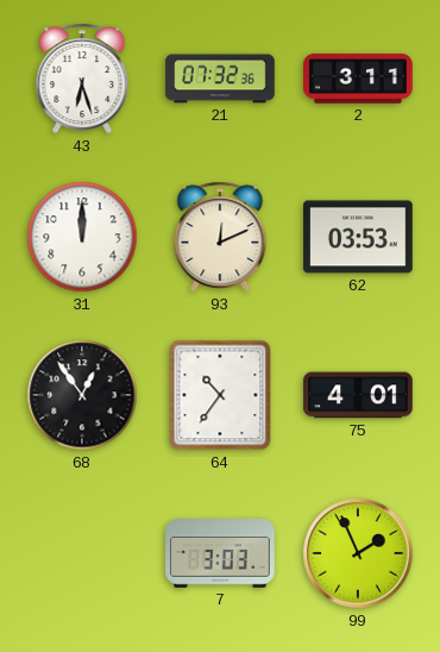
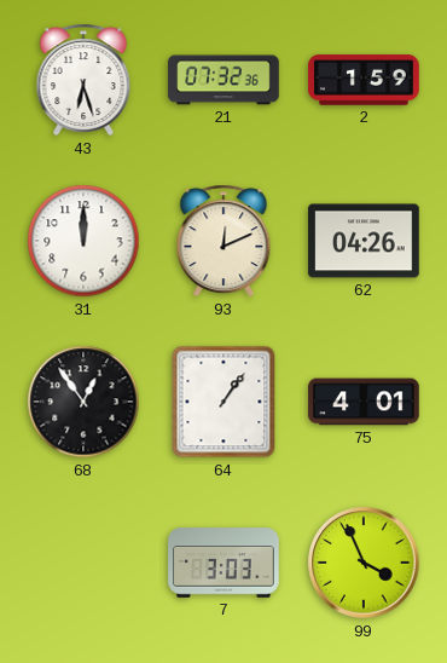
2: 3:11 -> 1:59
62: 03:53 -> 04:26
64: 10:36 -> 1:06
99: 1:56 -> 3:56
